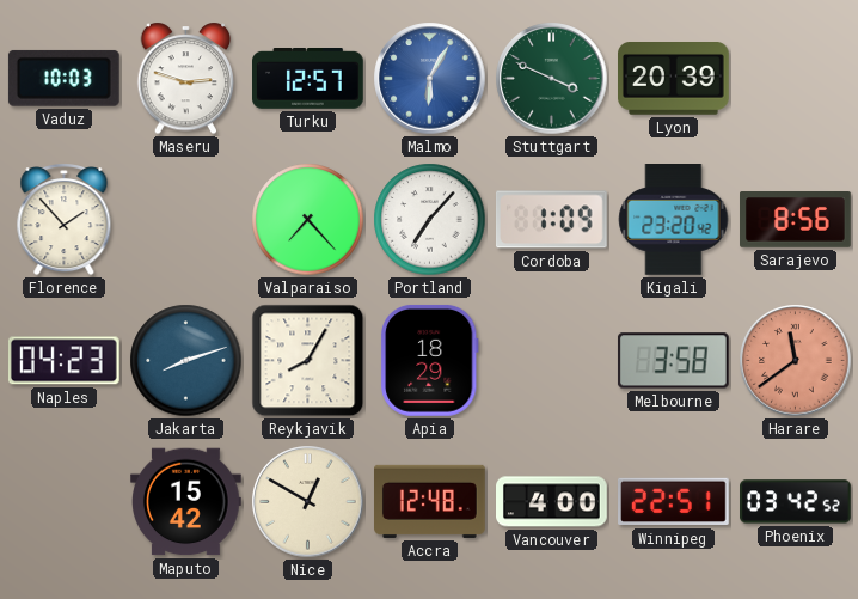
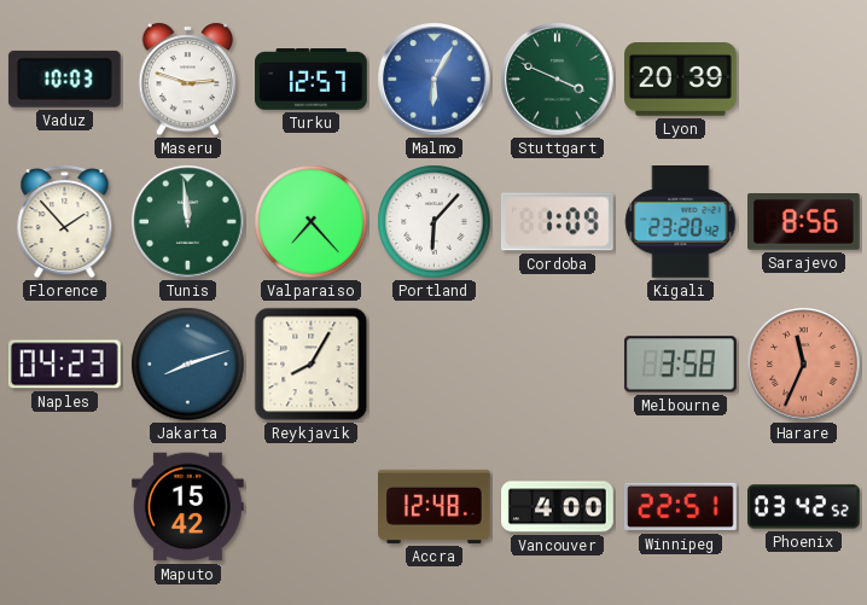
Tunis: none -> 11:59
Portland: 7:07 -> 6:07
Apia: 18:29 -> none
Harare: 11:39 -> 11:34
Nice: 12:50 -> none
